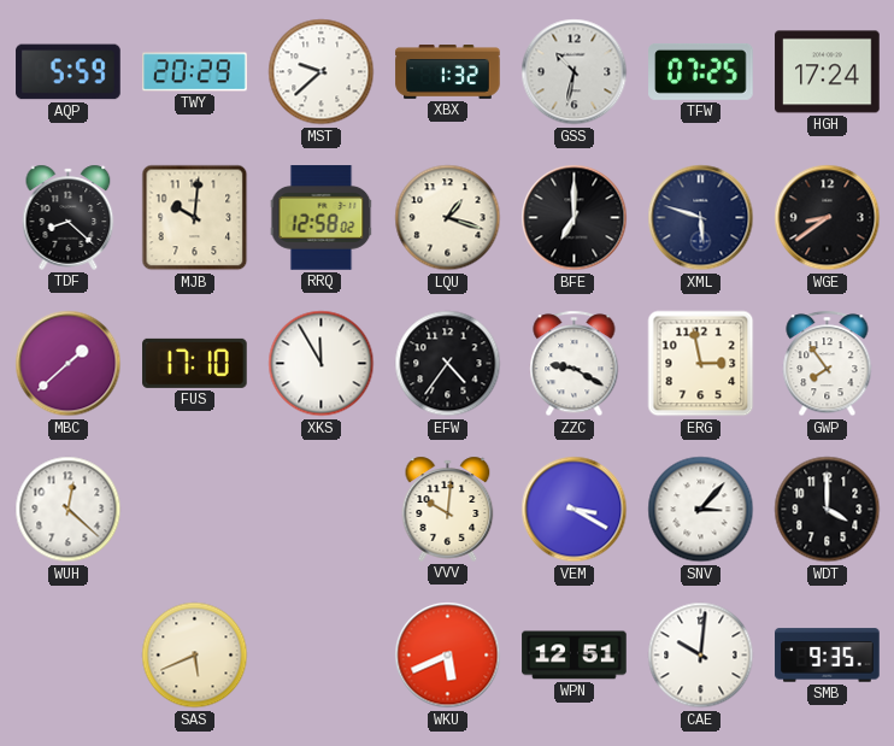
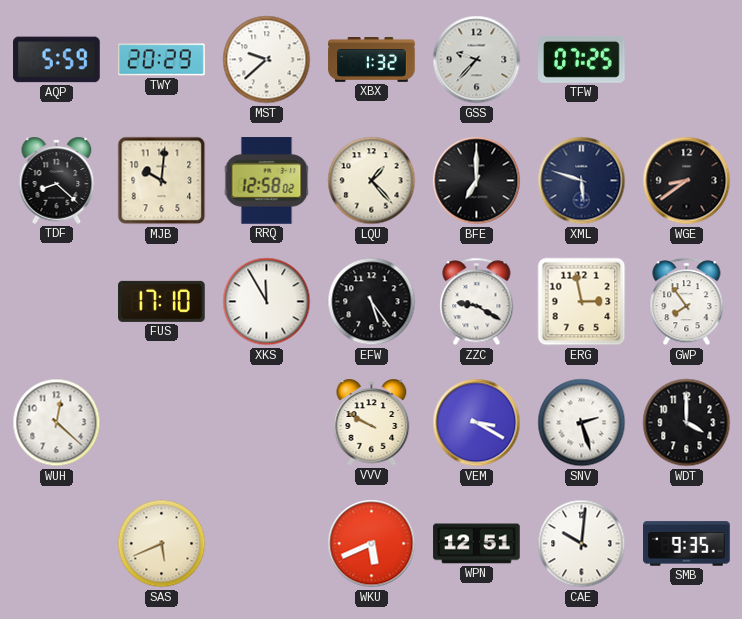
GSS: 10:32 -> 9:37
HGH: 17:24 -> none
LQU: 1:18 -> 1:23
MBC: 1:38 -> none
EFW: 4:36 -> 5:24
VVV: 10:01 -> 9:50
SNV: 3:07 -> 2:27
